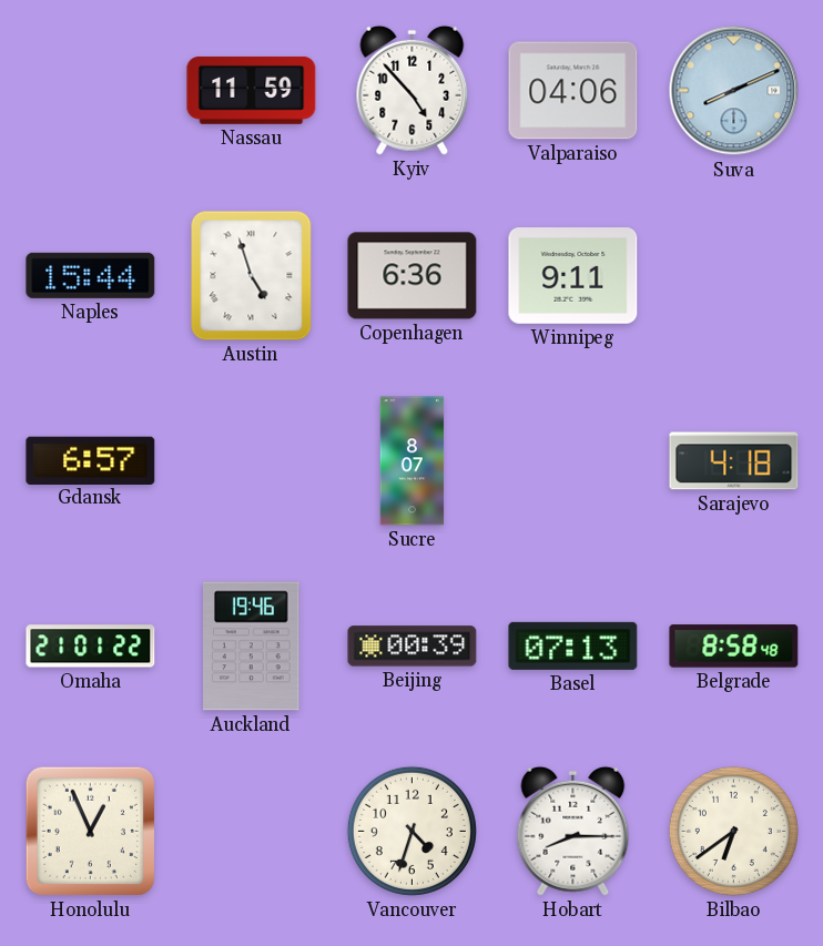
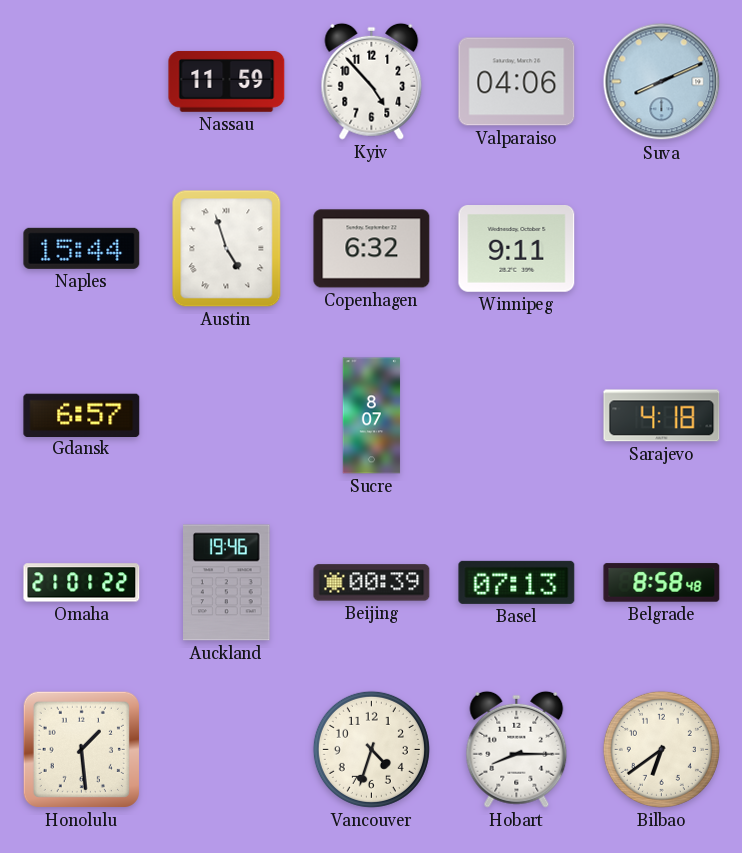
Copenhagen: 6:36 -> 6:32
Honolulu: 12:56 -> 1:29
